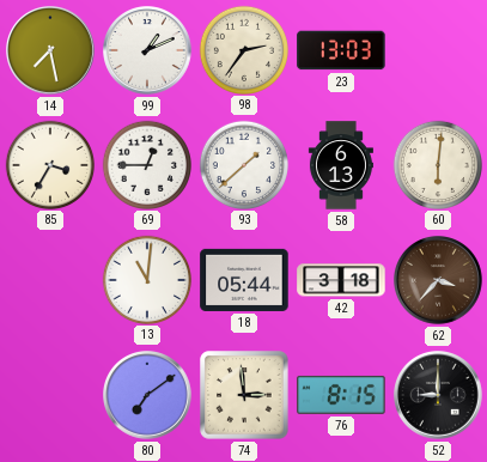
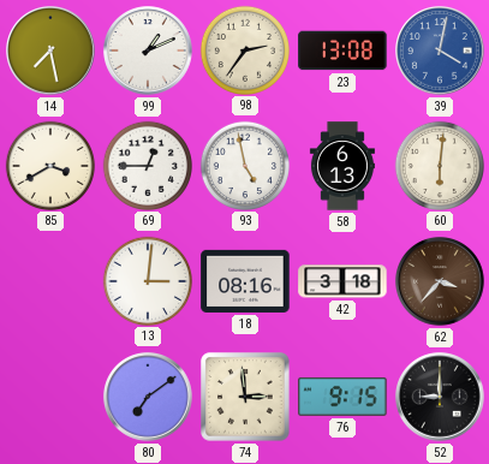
23: 13:03 -> 13:08
39: none -> 4:02
85: 3:35 -> 3:40
93: 1:38 -> 4:58
13: 11:01 -> 3:01
18: 05:44 -> 08:16
76: 8:15 -> 9:15
